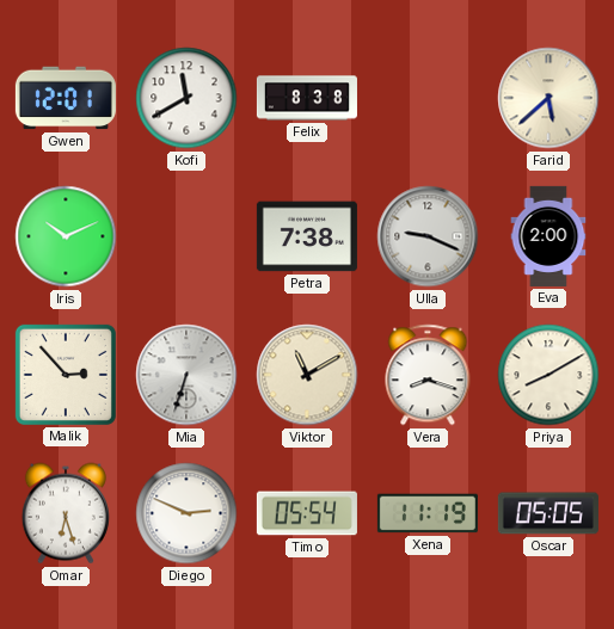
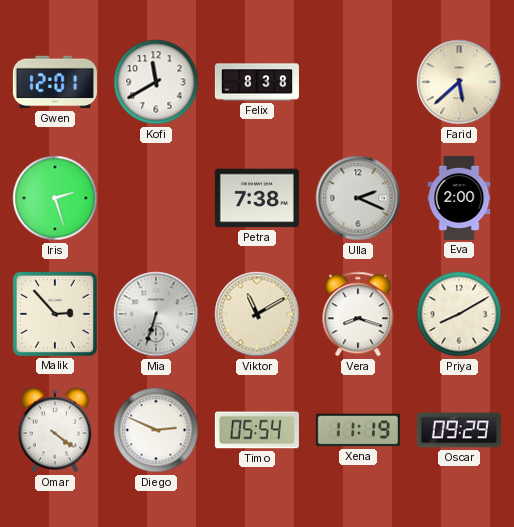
Iris: 10:11 -> 2:27
Ulla: 9:19 -> 2:19
Omar: 6:27 -> 4:21
Oscar: 05:05 -> 09:29
